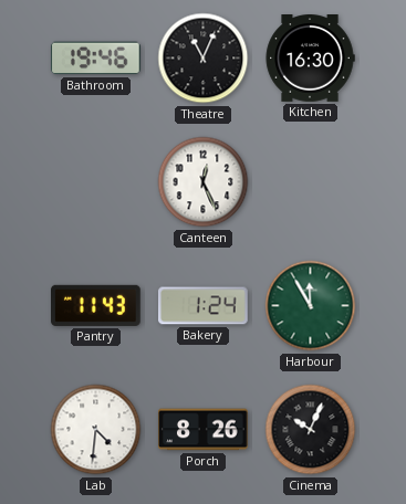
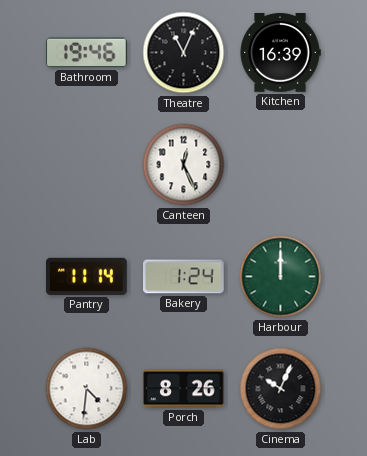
Kitchen: 16:30 -> 16:39
Pantry: 11:43 -> 11:14
Harbour: 11:55 -> 12:00
